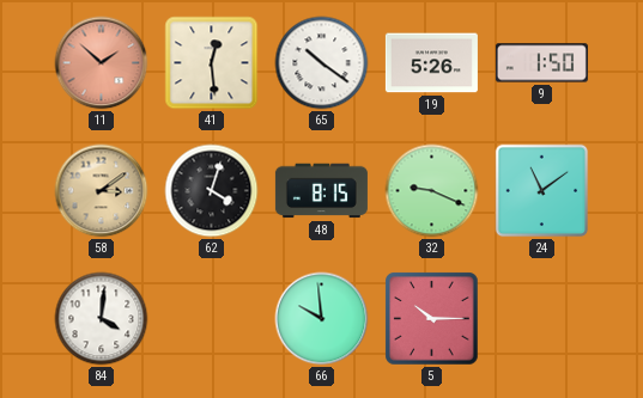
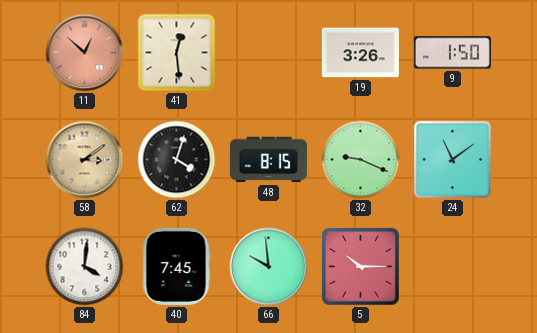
11: 1:52 -> 12:52
65: 10:21 -> none
19: 5:26 -> 3:26
40: none -> 7:45
